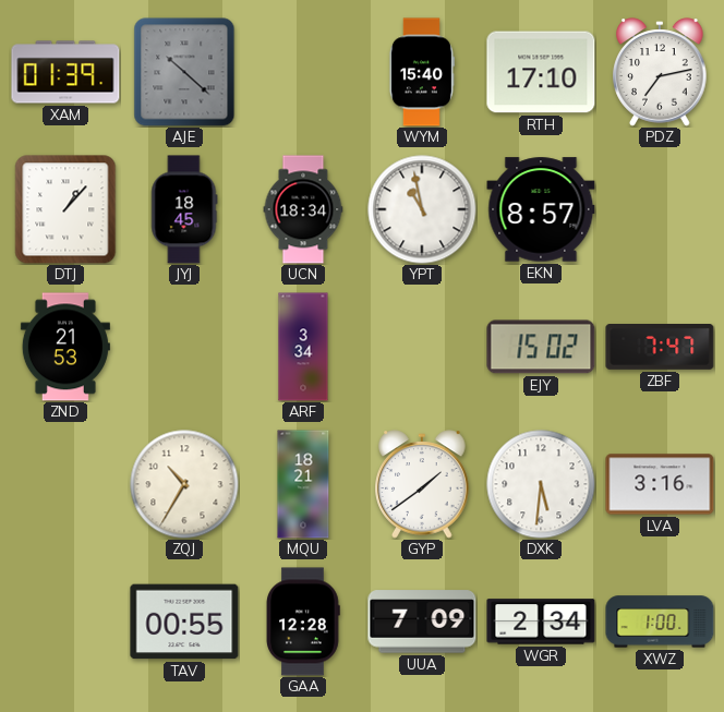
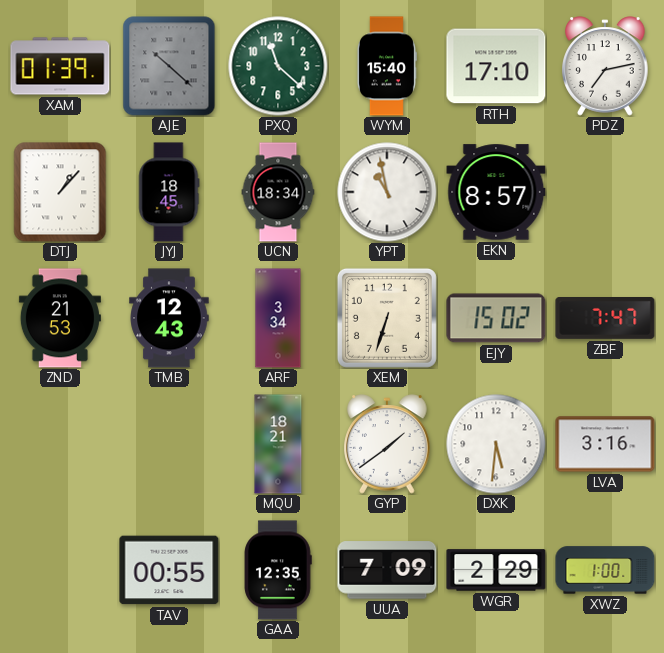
PXQ: none -> 11:22
TMB: none -> 12:43
XEM: none -> 6:33
ZQJ: 10:35 -> none
GAA: 12:28 -> 12:35
WGR: 2:34 -> 2:29
